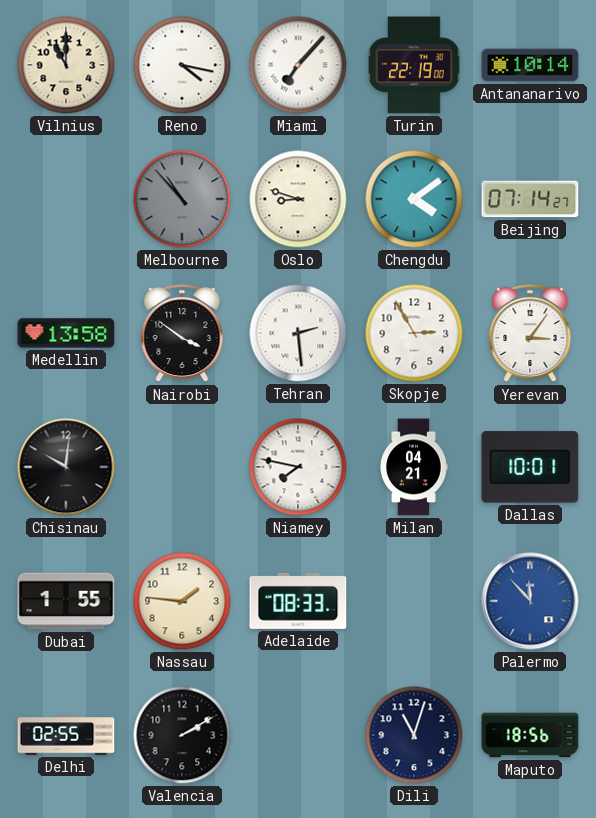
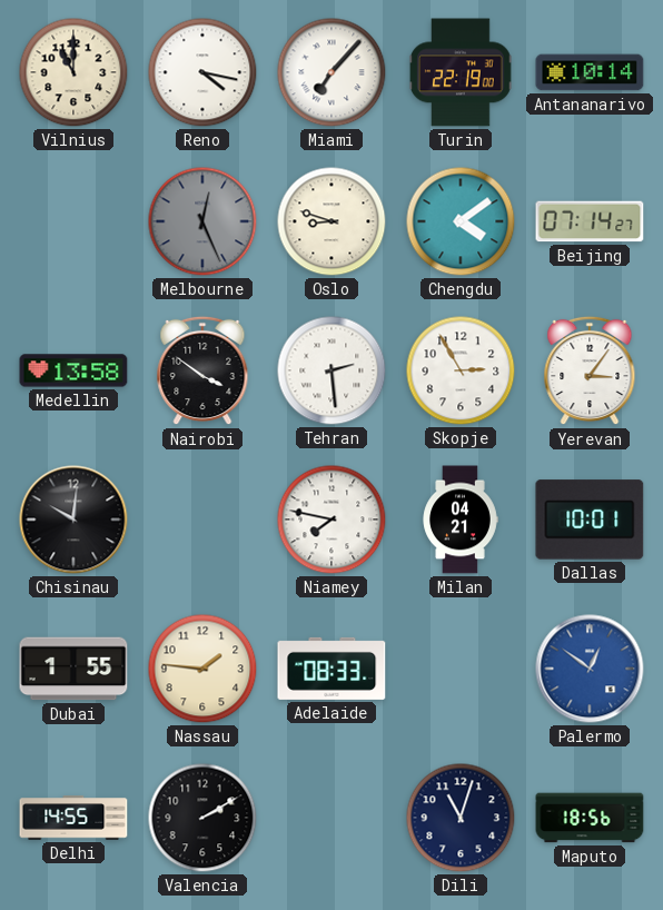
Melbourne: 10:53 -> 12:26
Palermo: 11:53 -> 12:51
Delhi: 02:55 -> 14:55
